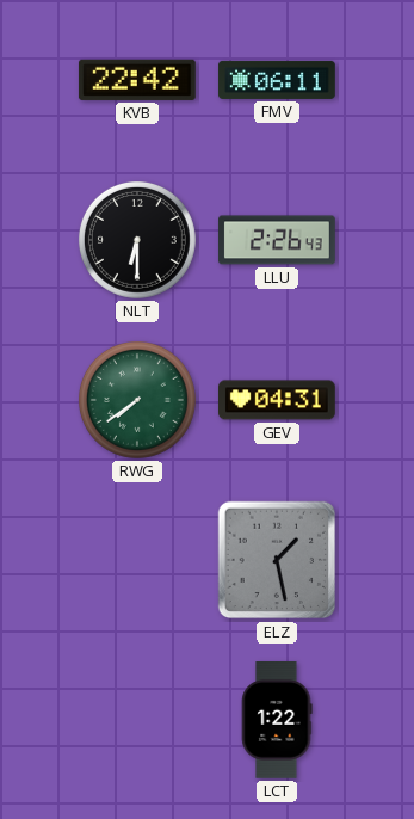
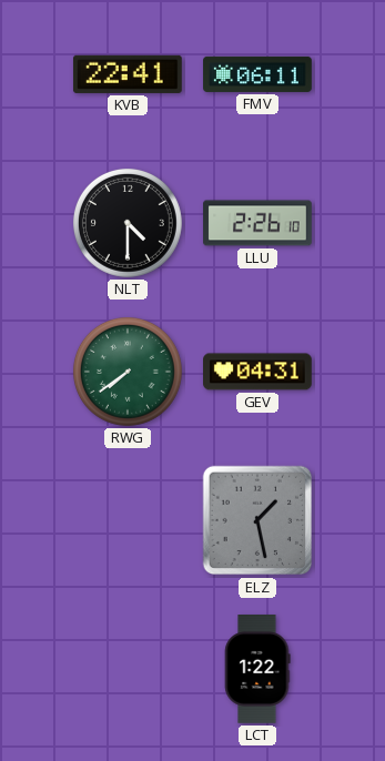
KVB: 22:42 -> 22:41
NLT: 6:30 -> 4:30
LLU: 2:26:43 -> 2:26:10
